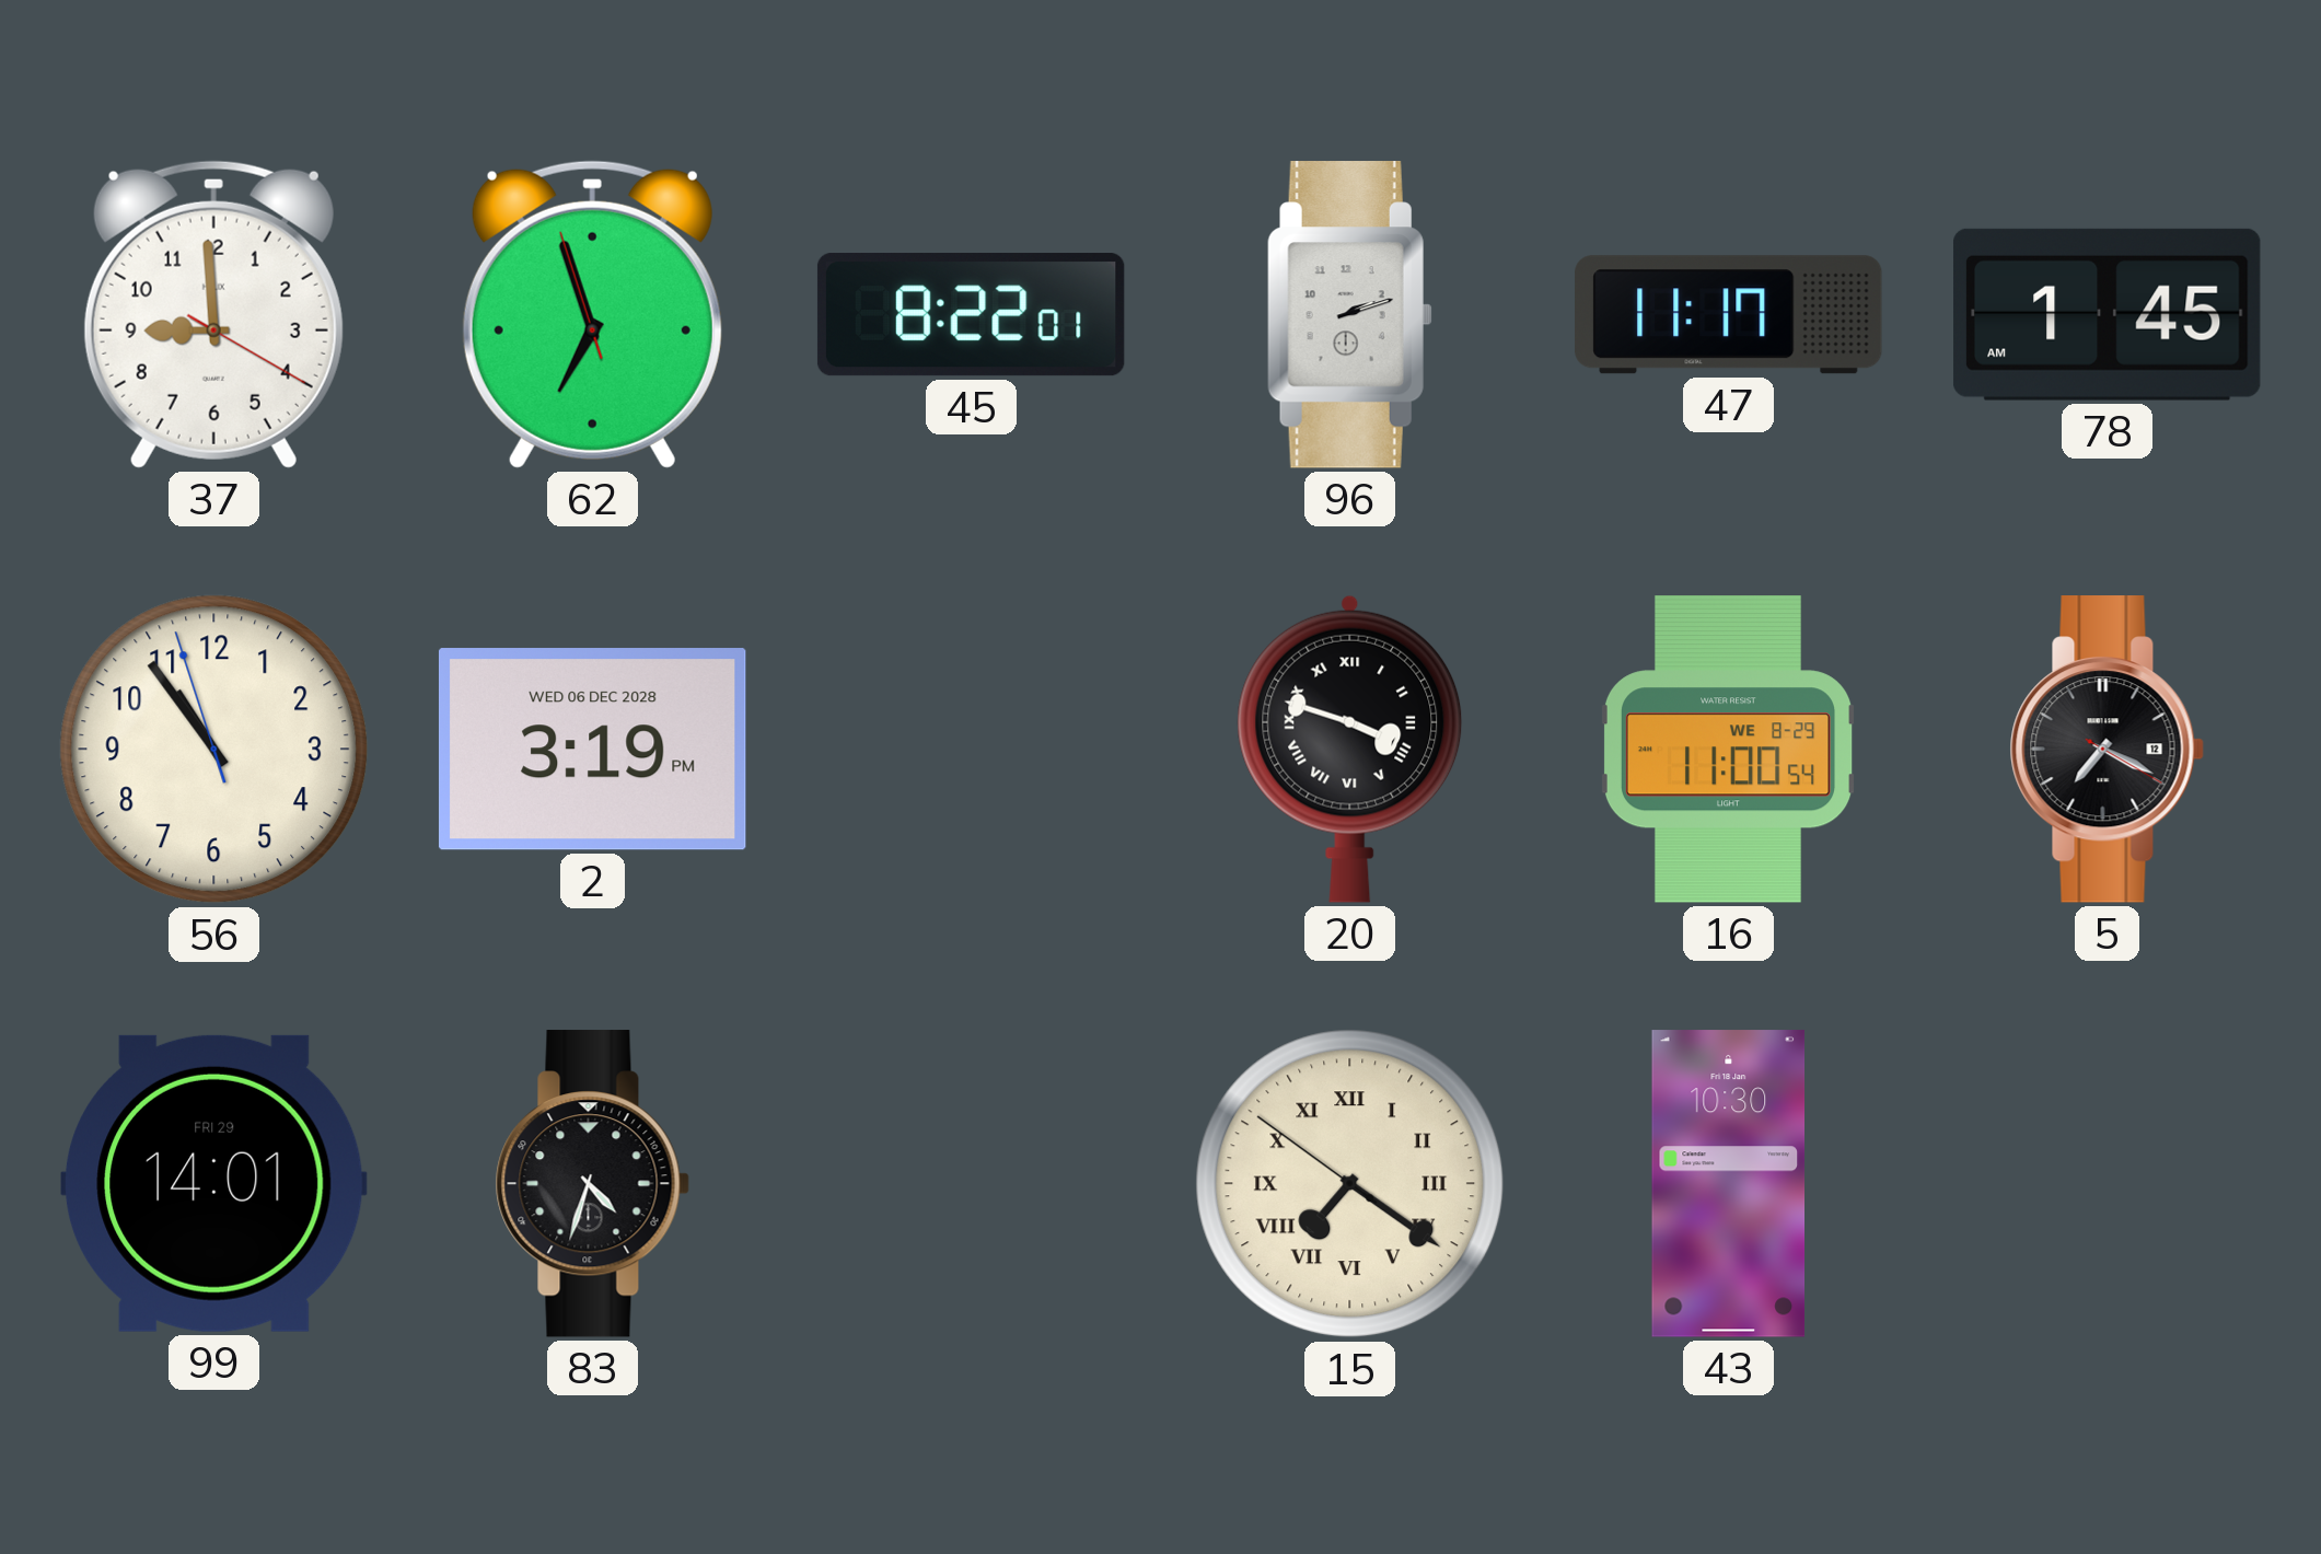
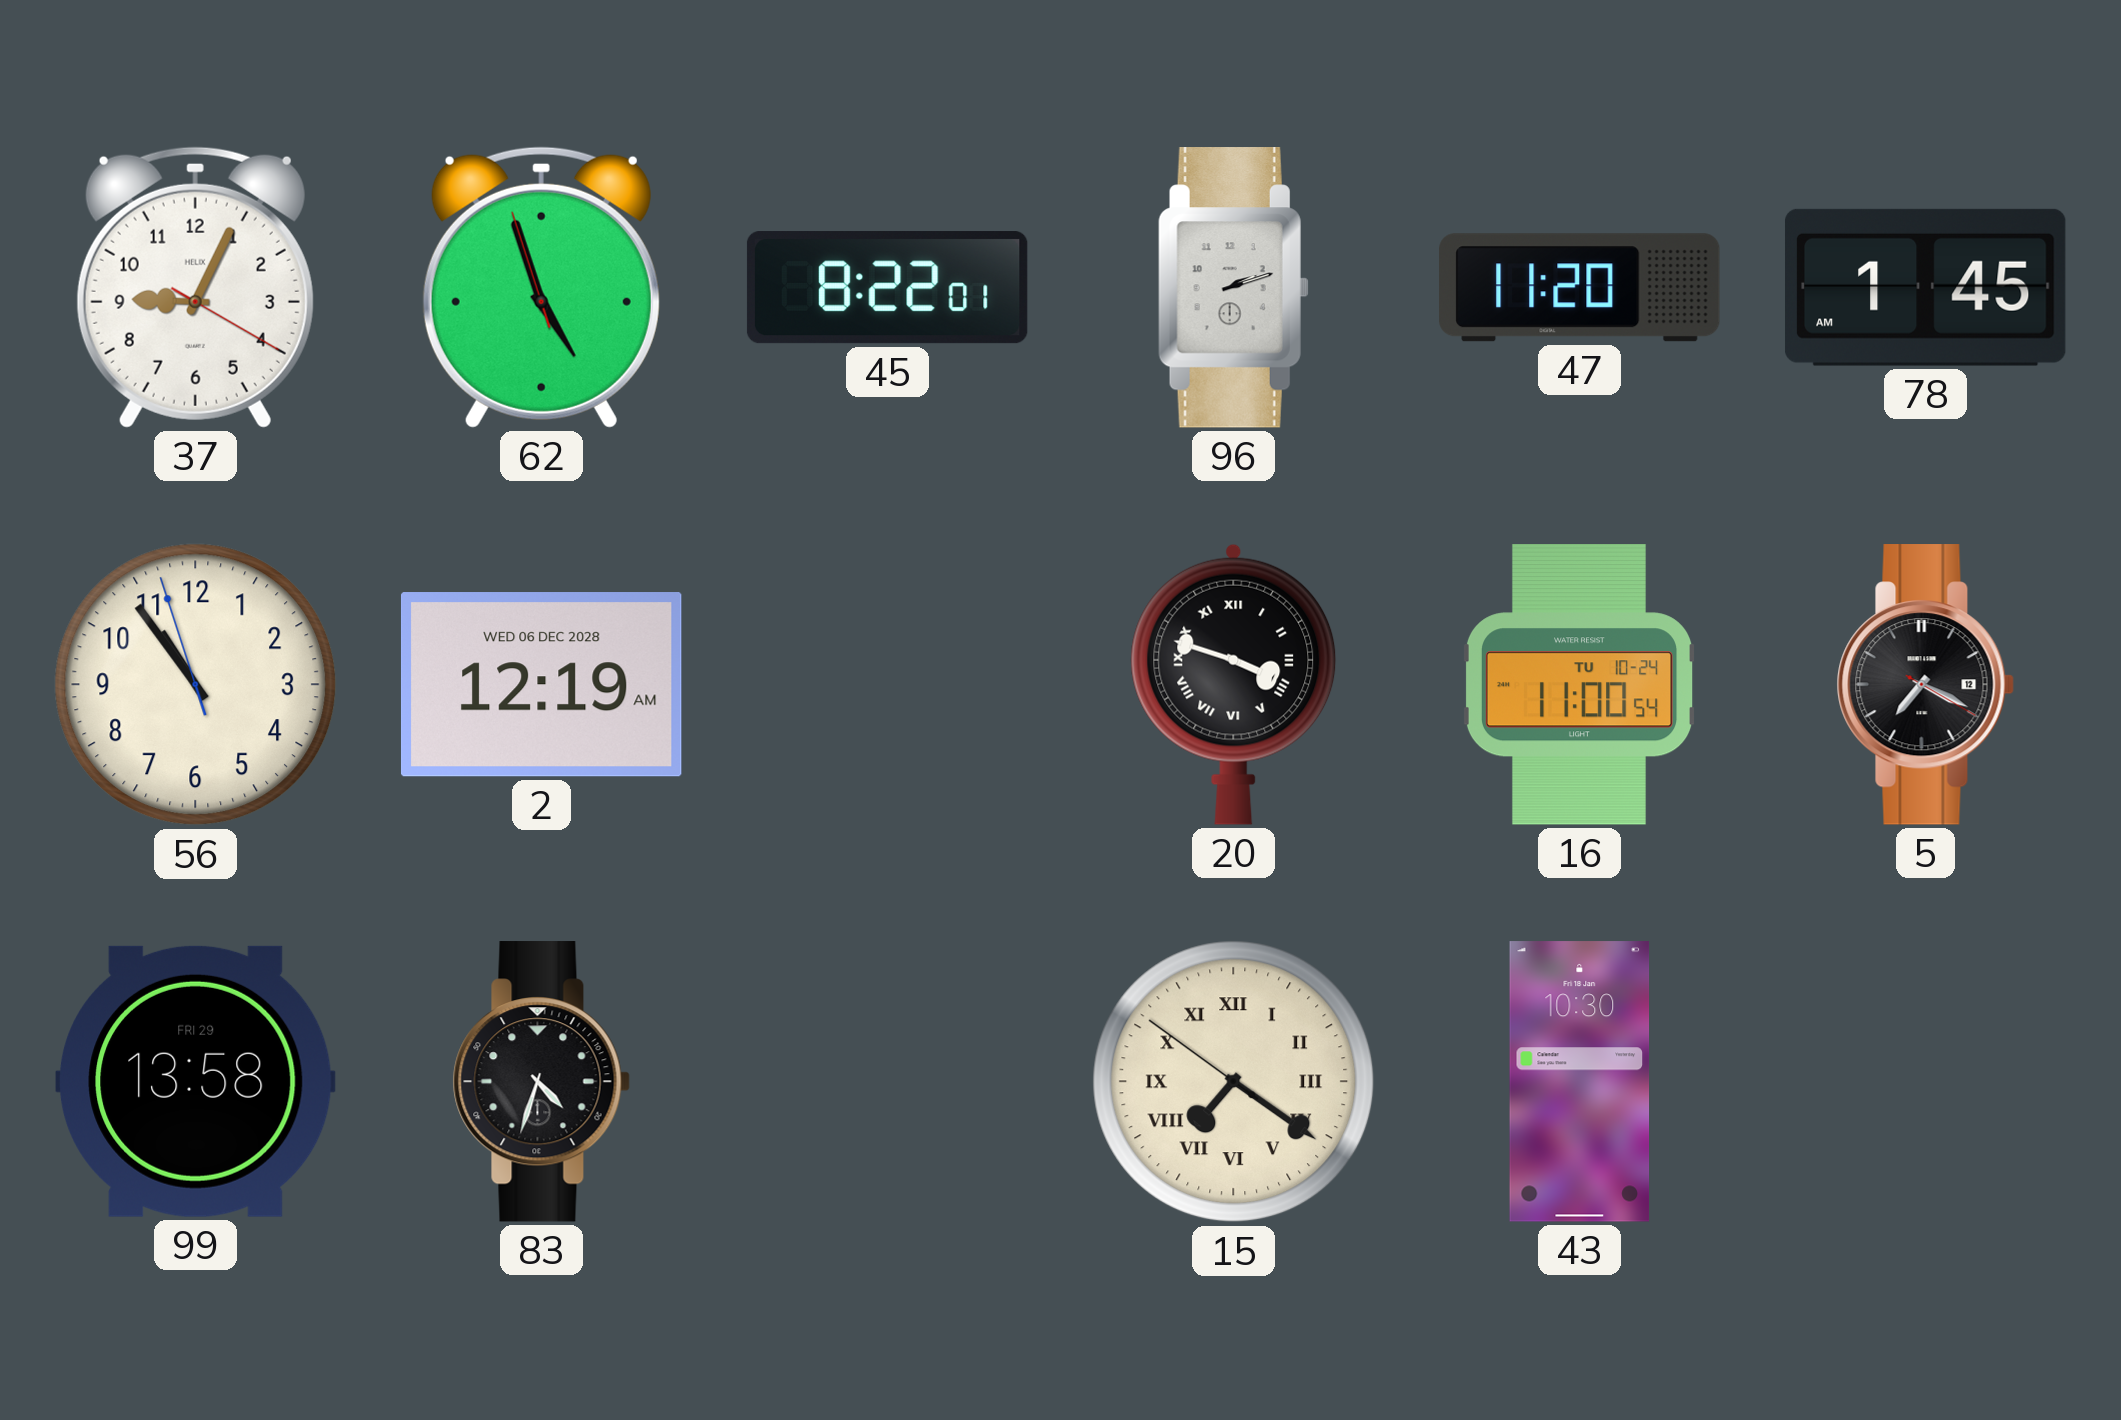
37: 8:59 -> 9:04
62: 6:56 -> 4:56
47: 11:17 -> 11:20
2: 3:19 -> 12:19
16 date: WE 8-29 -> TU 10-24
99: 14:01 -> 13:58
